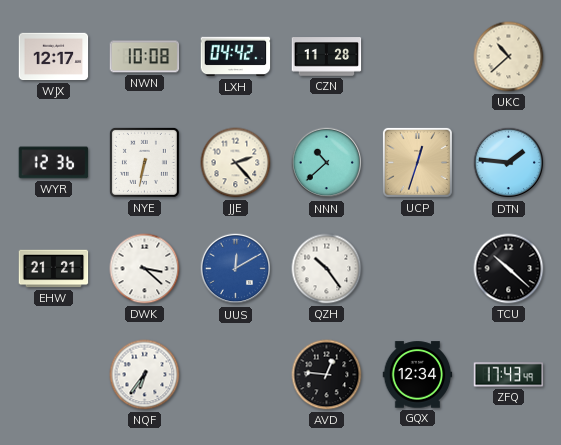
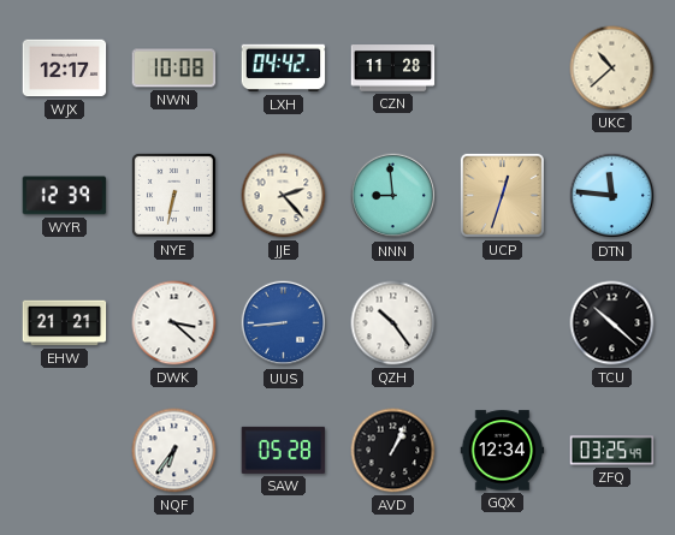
WYR: 12:36 -> 12:39
NNN: 10:38 -> 8:59
DTN: 1:46 -> 11:46
UUS: 12:10 -> 8:44
SAW: none -> 05:28
AVD: 12:46 -> 1:04
ZFQ: 17:43 -> 03:25
